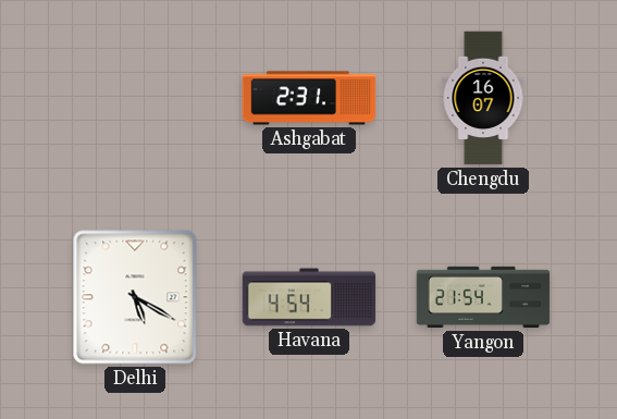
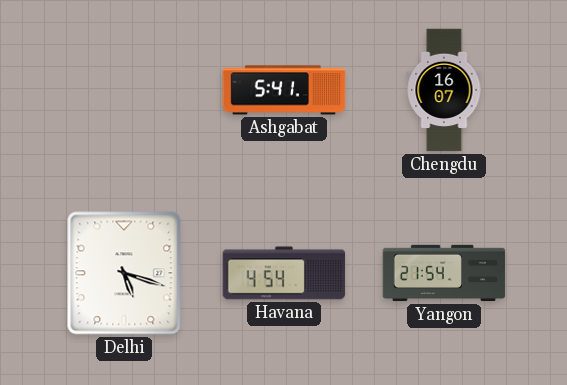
Ashgabat: 2:31 -> 5:41
Delhi: 5:20 -> 5:18
